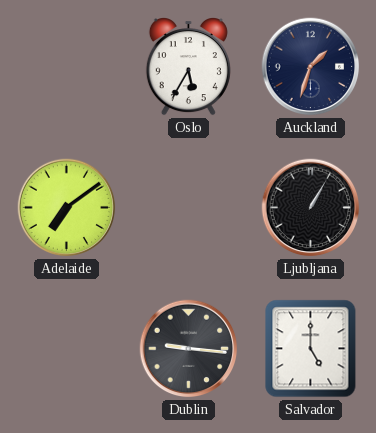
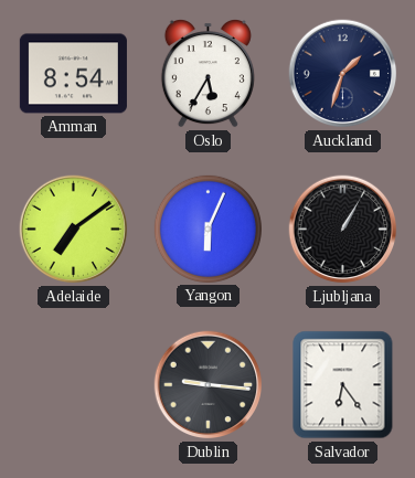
Amman: none -> 8:54
Yangon: none -> 6:04
Salvador: 5:00 -> 6:24
